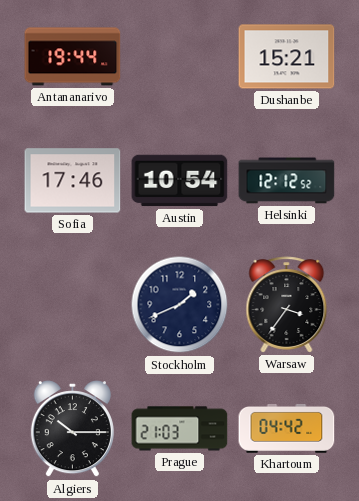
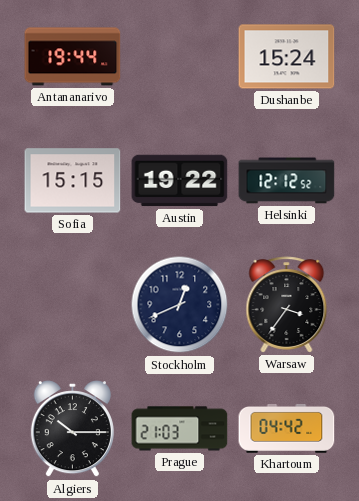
Dushanbe: 15:21 -> 15:24
Sofia: 17:46 -> 15:15
Austin: 10:54 -> 19:22
Stockholm: 1:41 -> 12:41
